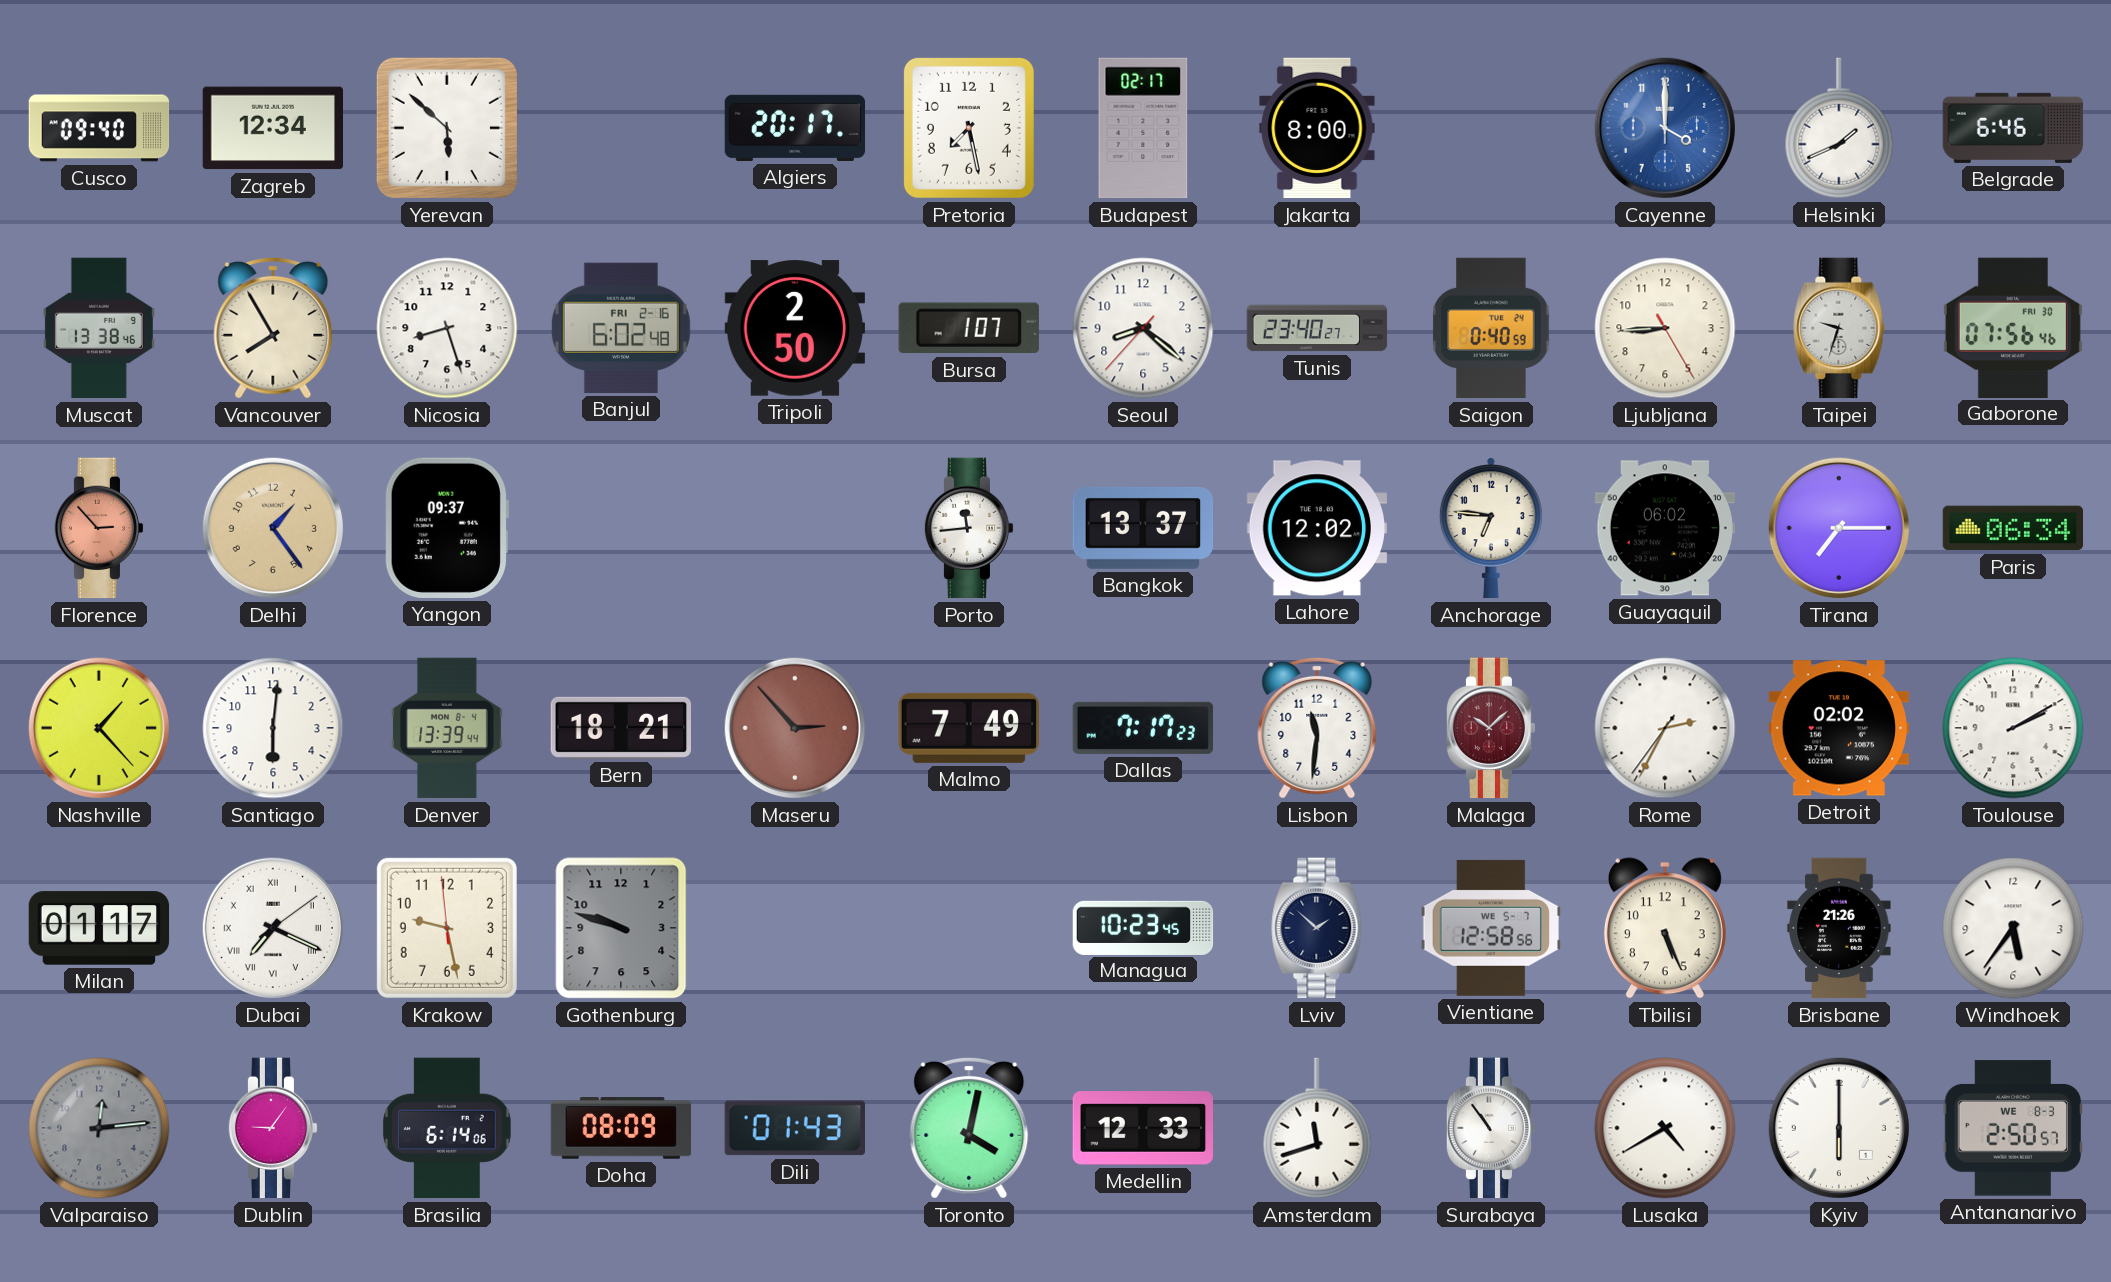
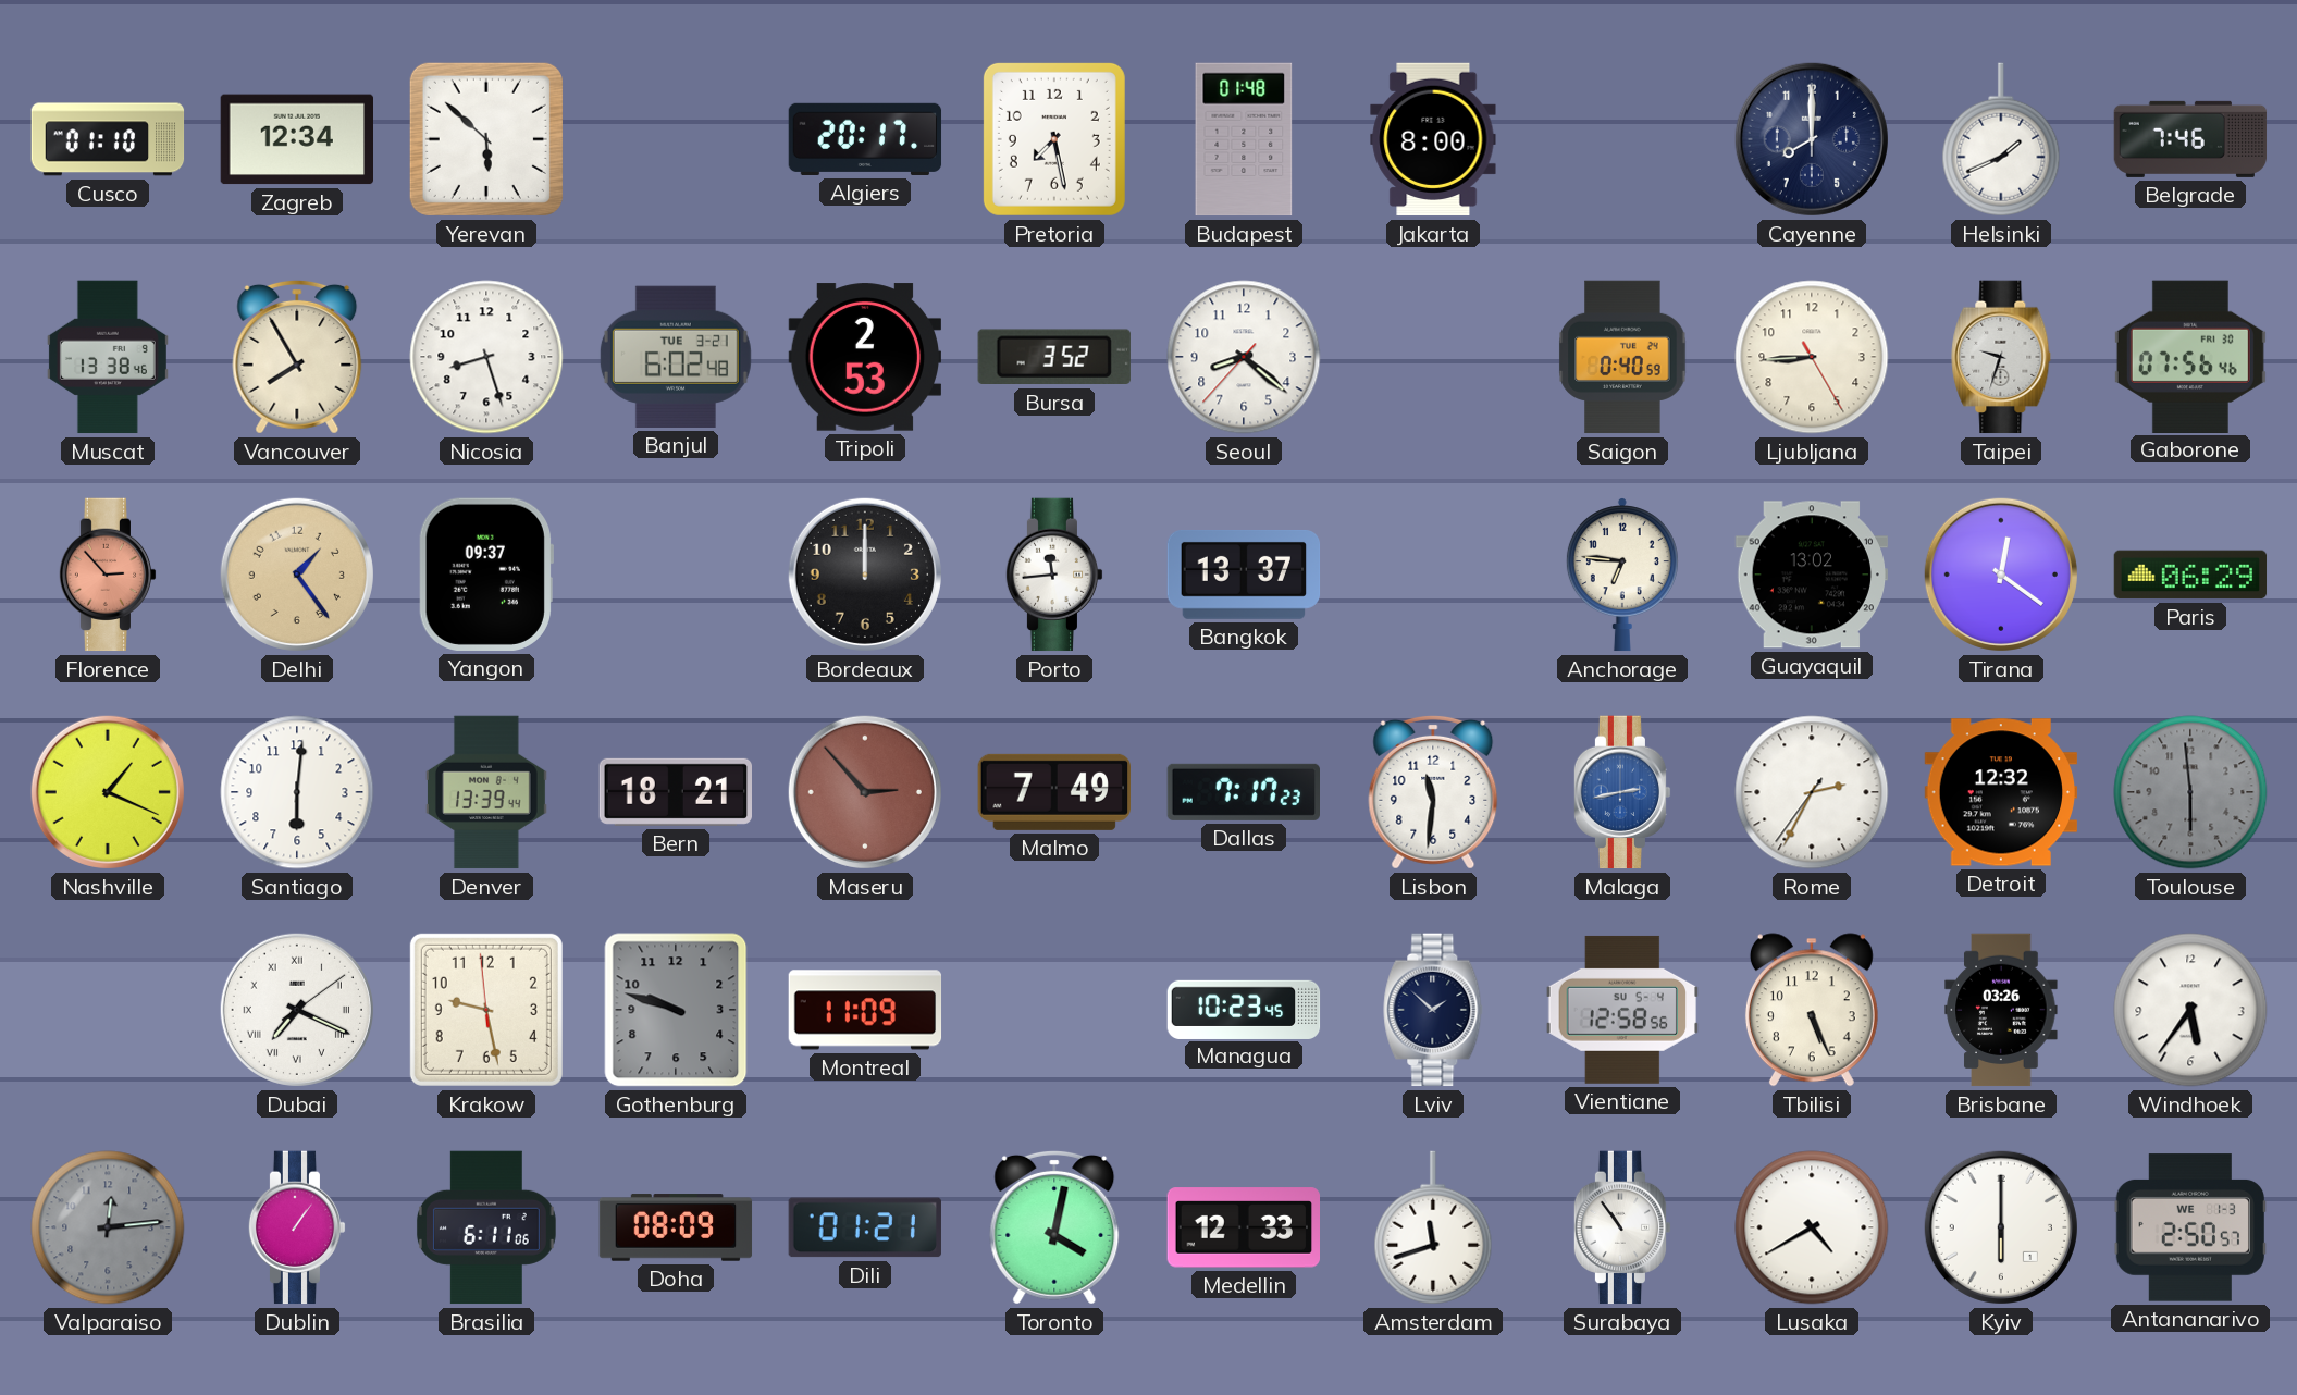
Cusco: 09:40 -> 01:10
Budapest: 02:17 -> 01:48
Cayenne: 4:00 -> 8:00
Cayenne dial: blue -> navy
Belgrade: 6:46 -> 7:46
Banjul date: FRI 2-16 -> TUE 3-21
Tripoli: 2:50 -> 2:53
Bursa: 1:07 -> 3:52
Tunis: 23:40 -> none
Bordeaux: none -> 12:00
Lahore: 12:02 -> none
Guayaquil: 06:02 -> 13:02
Tirana: 7:15 -> 12:21
Paris: 06:34 -> 06:29
Nashville: 1:23 -> 1:19
Malaga: 10:08 -> 2:43
Malaga dial: burgundy -> blue
Detroit: 02:02 -> 12:32
Toulouse: 2:10 -> 5:59
Toulouse dial: white -> grey
Milan: 01:17 -> none
Montreal: none -> 11:09
Vientiane date: WE 5-7 -> SU 5-4
Brisbane: 21:26 -> 03:26
Dublin: 9:06 -> 1:06
Brasilia: 6:14 -> 6:11
Dili: 01:43 -> 01:21
Antananarivo date: WE 8-3 -> WE 1-3
